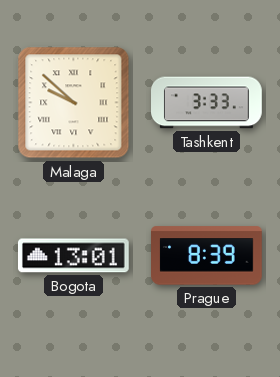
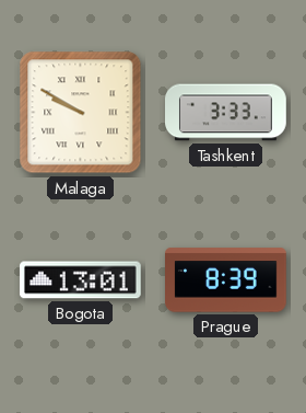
Malaga: 9:52 -> 9:50
